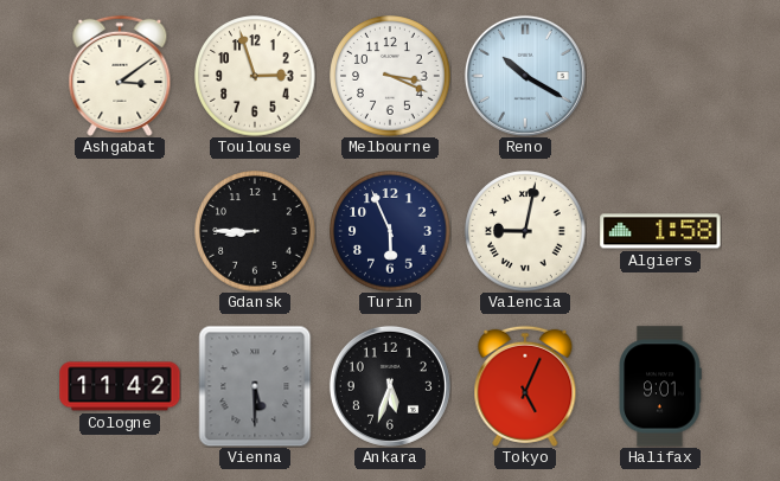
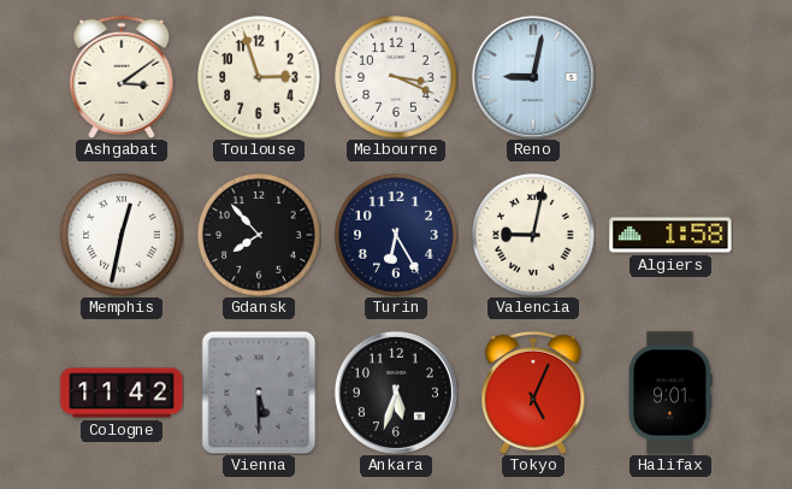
Reno: 10:20 -> 9:02
Memphis: none -> 12:32
Gdansk: 8:45 -> 7:53
Turin: 5:56 -> 6:25
